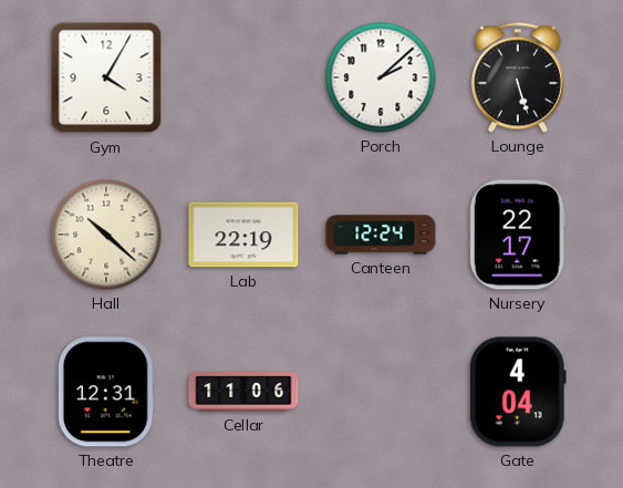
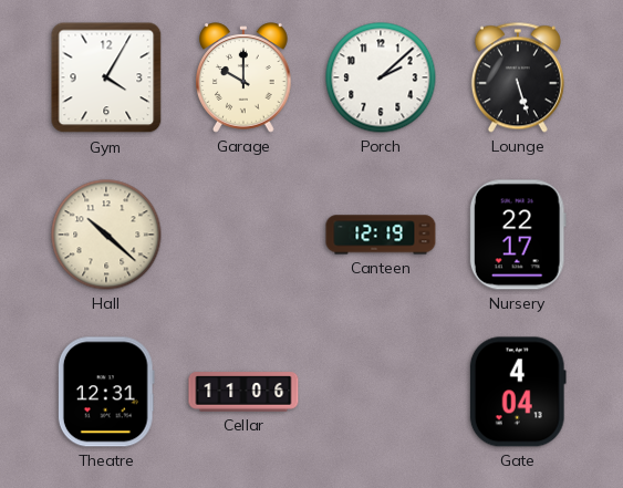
Garage: none -> 10:00
Lab: 22:19 -> none
Canteen: 12:24 -> 12:19
